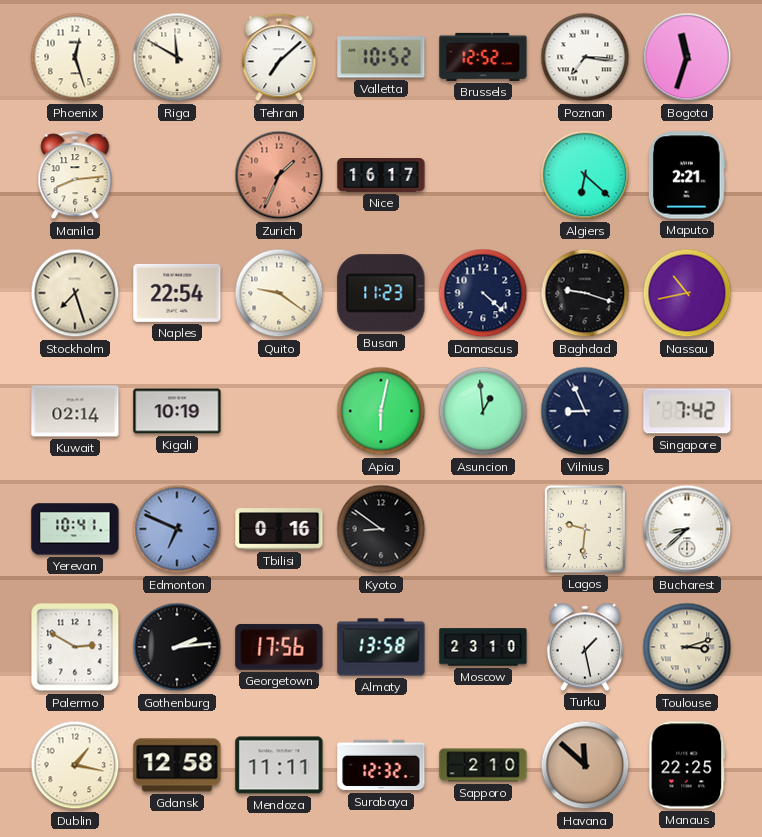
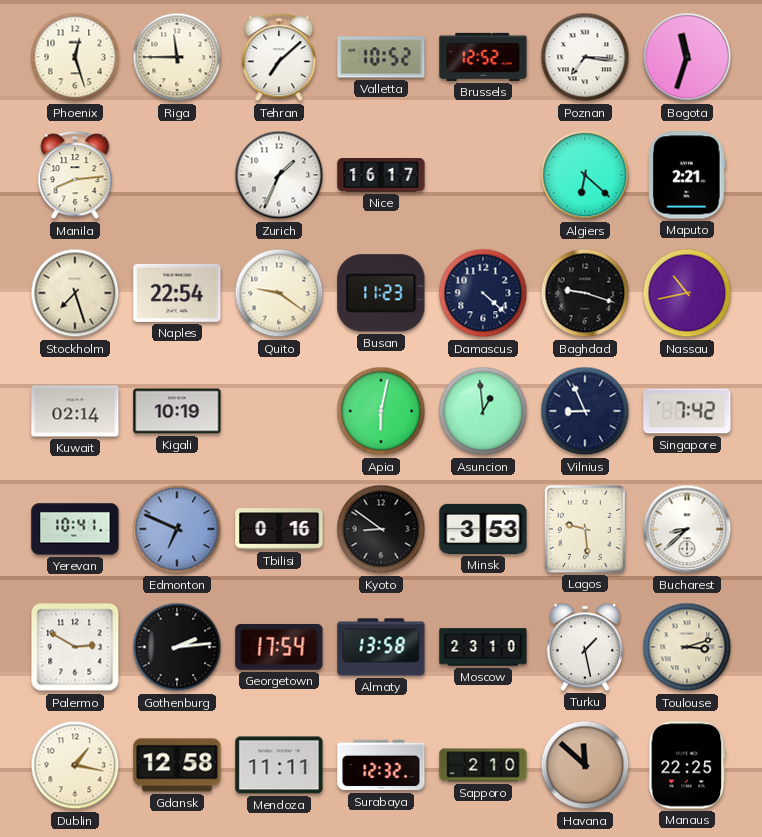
Riga: 11:50 -> 11:45
Zurich dial: salmon -> white
Minsk: none -> 3:53
Lagos: 9:31 -> 9:29
Georgetown: 17:56 -> 17:54
